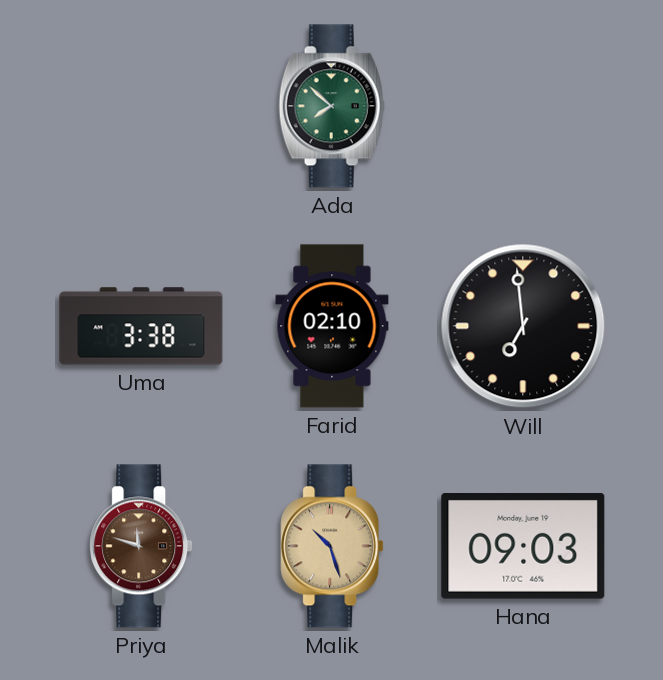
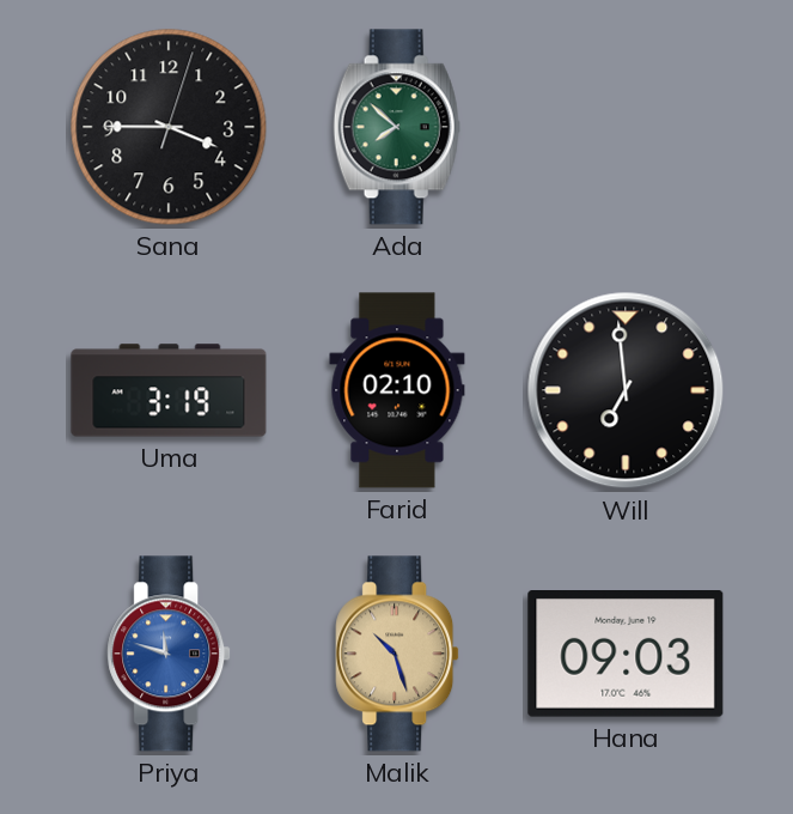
Sana: none -> 3:45
Uma: 3:38 -> 3:19
Priya dial: brown -> blue
